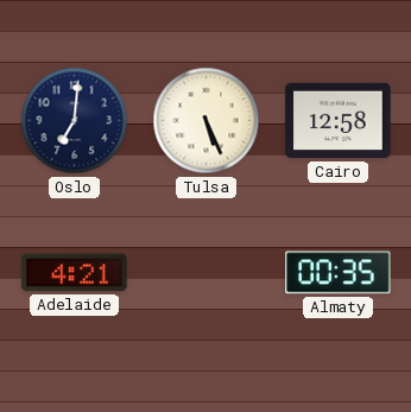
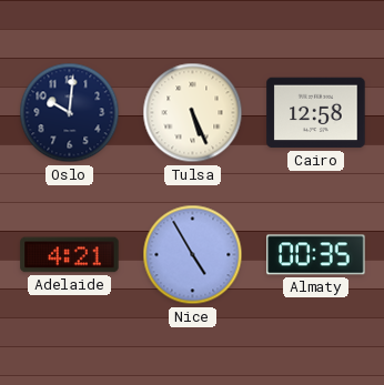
Oslo: 7:01 -> 10:01
Nice: none -> 4:55
